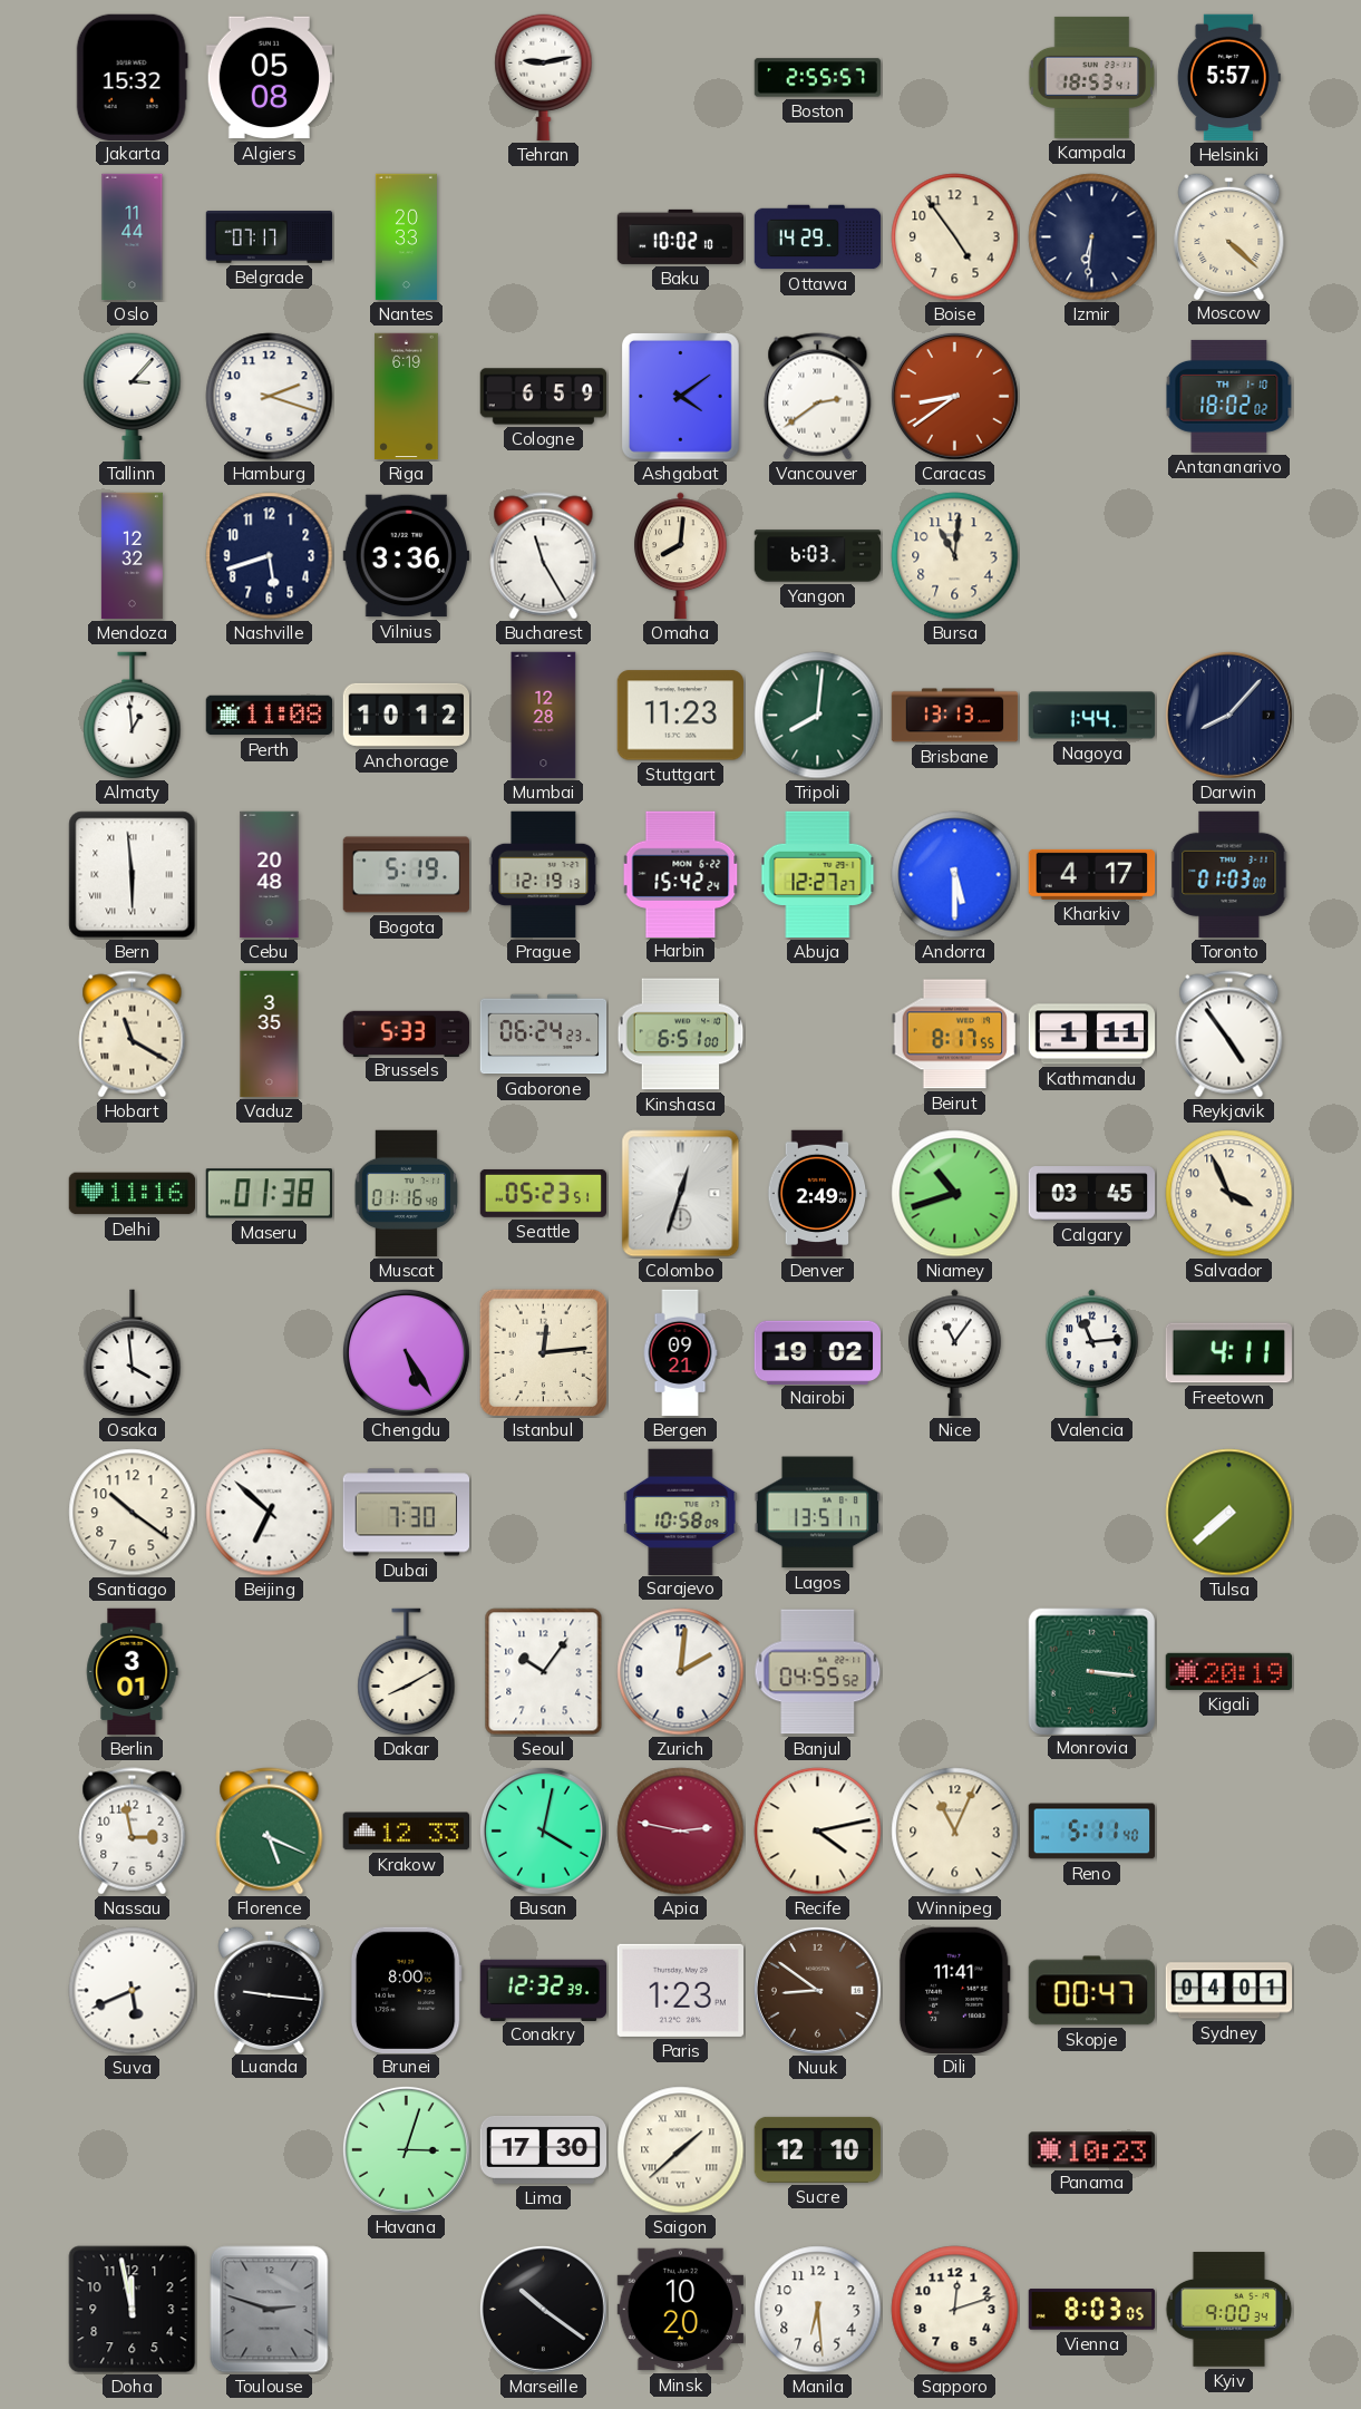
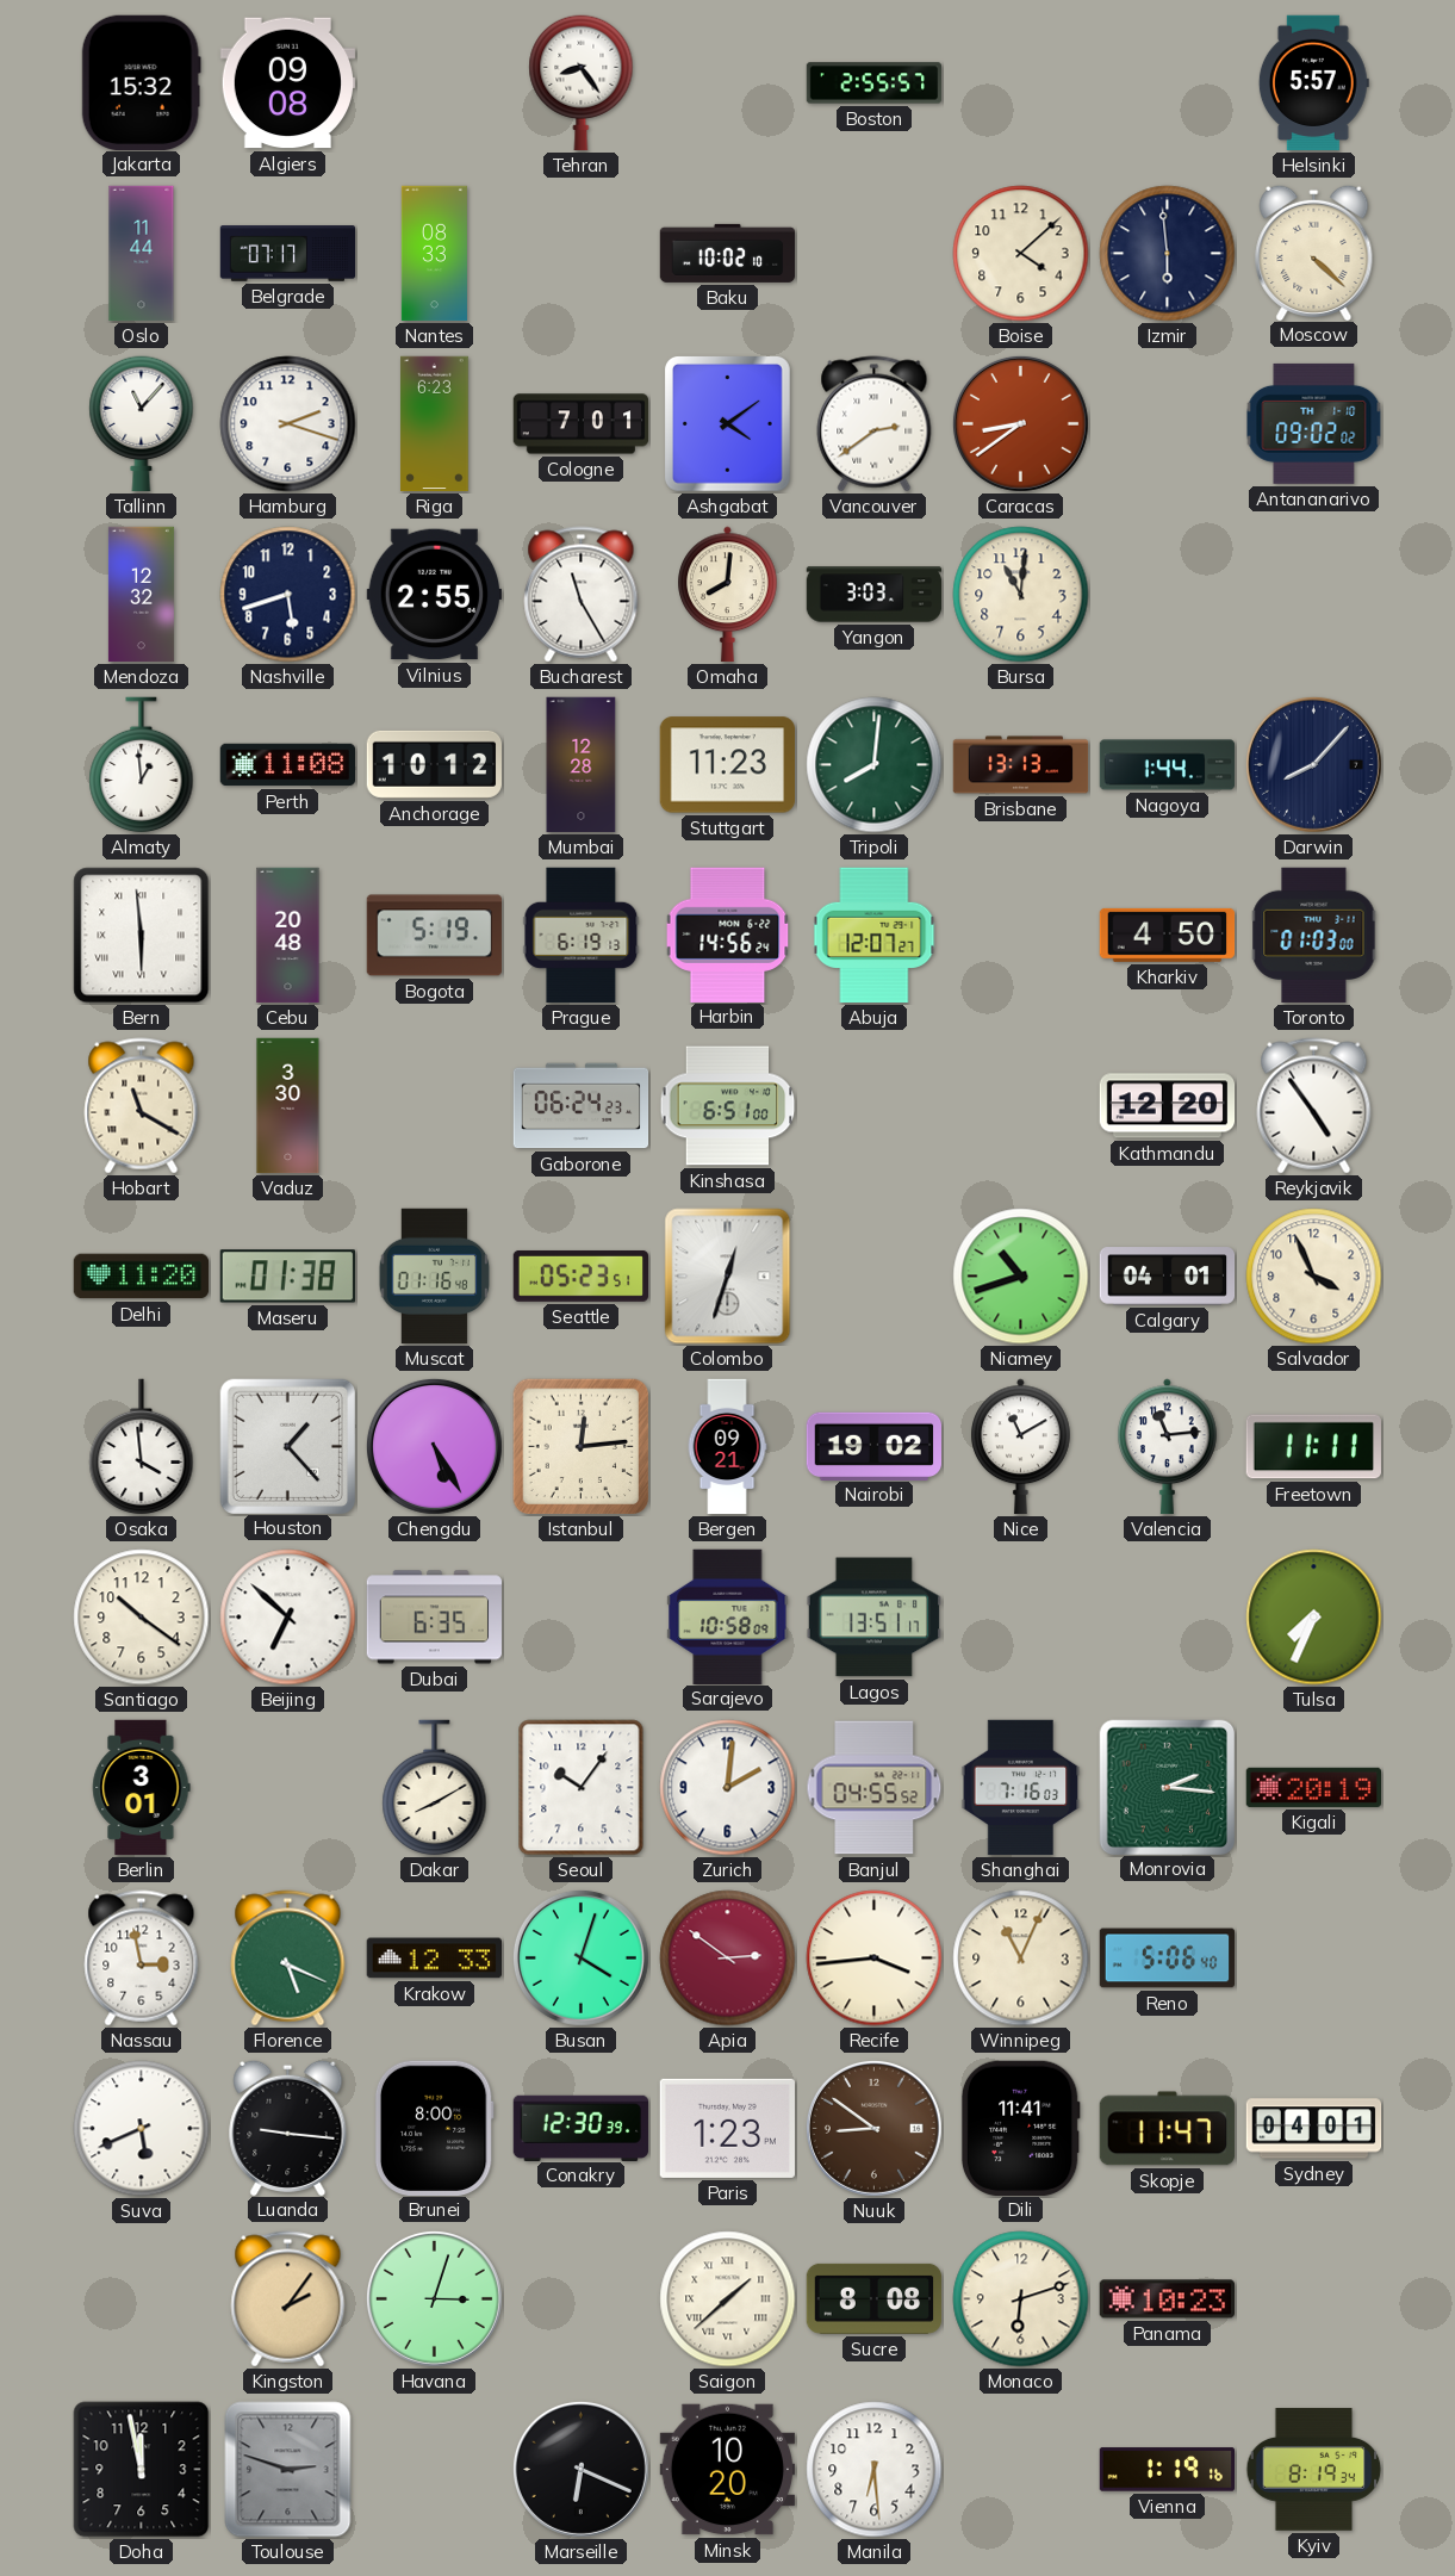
Algiers: 05:08 -> 09:08
Tehran: 9:13 -> 8:24
Kampala: 18:53 -> none
Nantes: 20:33 -> 08:33
Ottawa: 14:29 -> none
Boise: 4:54 -> 4:08
Izmir: 6:31 -> 5:59
Tallinn: 3:07 -> 11:07
Riga: 6:19 -> 6:23
Cologne: 6:59 -> 7:01
Antananarivo: 18:02 -> 09:02
Vilnius: 3:36 -> 2:55
Yangon: 6:03 -> 3:03
Prague: 12:19 -> 6:19
Harbin: 15:42 -> 14:56
Abuja: 12:27 -> 12:07
Andorra: 5:30 -> none
Kharkiv: 4:17 -> 4:50
Vaduz: 3:35 -> 3:30
Brussels: 5:33 -> none
Beirut: 8:17 -> none
Kathmandu: 1:11 -> 12:20
Delhi: 11:16 -> 11:20
Denver: 2:49 -> none
Calgary: 03:45 -> 04:01
Houston: none -> 1:23
Nice: 11:06 -> 11:10
Freetown: 4:11 -> 11:11
Dubai: 7:30 -> 6:35
Tulsa: 7:38 -> 7:34
Shanghai: none -> 7:16
Monrovia: 3:16 -> 2:16
Busan: 4:02 -> 4:03
Apia: 2:47 -> 2:51
Recife: 4:13 -> 3:44
Reno: 5:11 -> 5:06
Conakry: 12:32 -> 12:30
Skopje: 00:47 -> 11:47
Kingston: none -> 2:06
Lima: 17:30 -> none
Sucre: 12:10 -> 8:08
Monaco: none -> 6:12
Marseille: 10:21 -> 6:19
Sapporo: 12:12 -> none
Vienna: 8:03 -> 1:19
Kyiv: 9:00 -> 8:19
